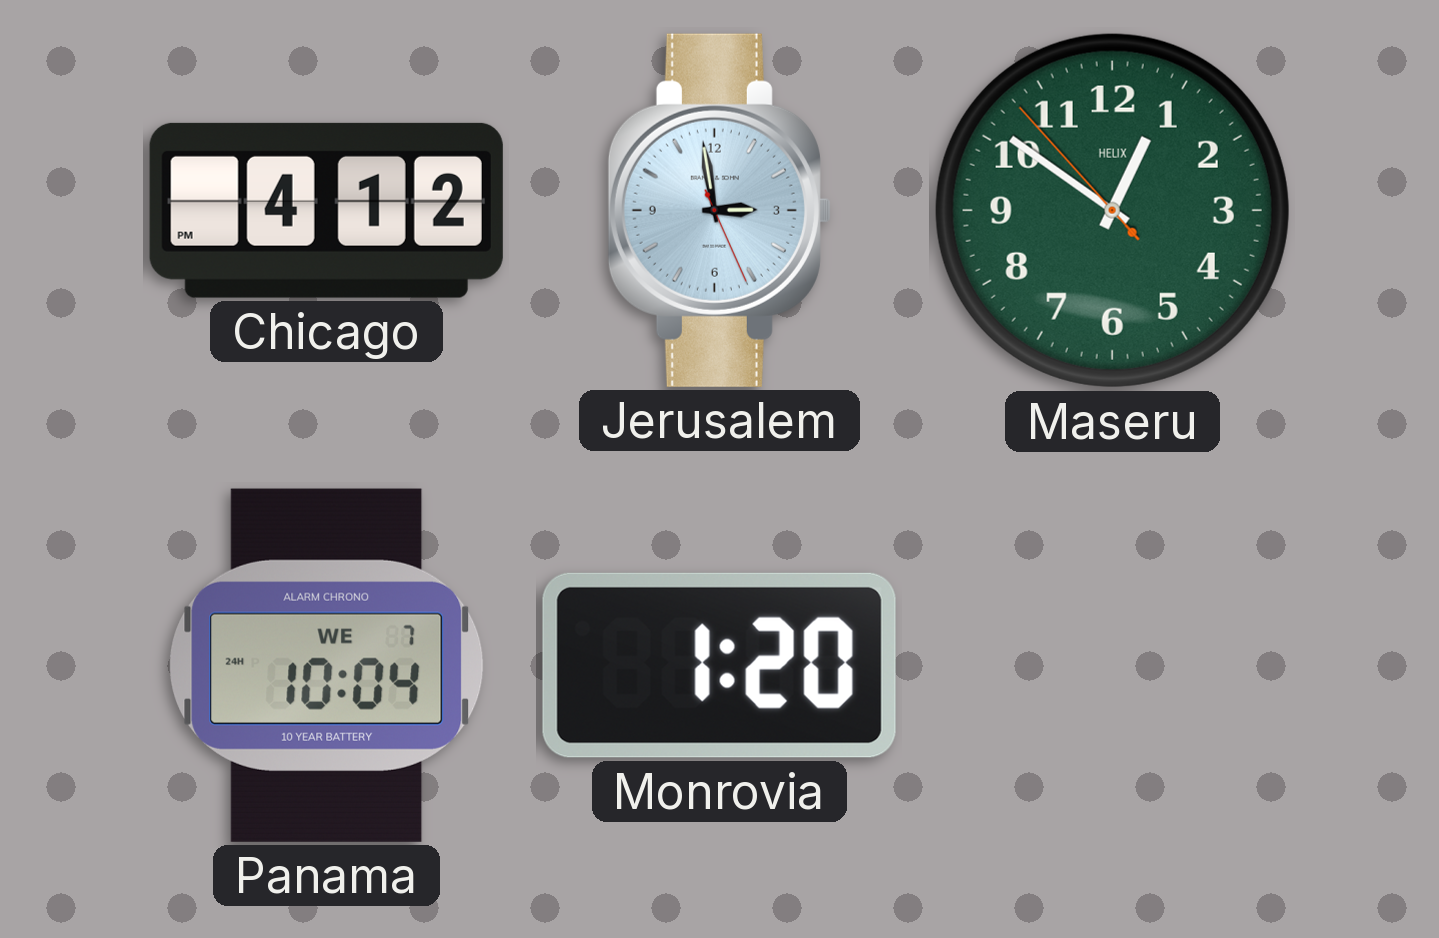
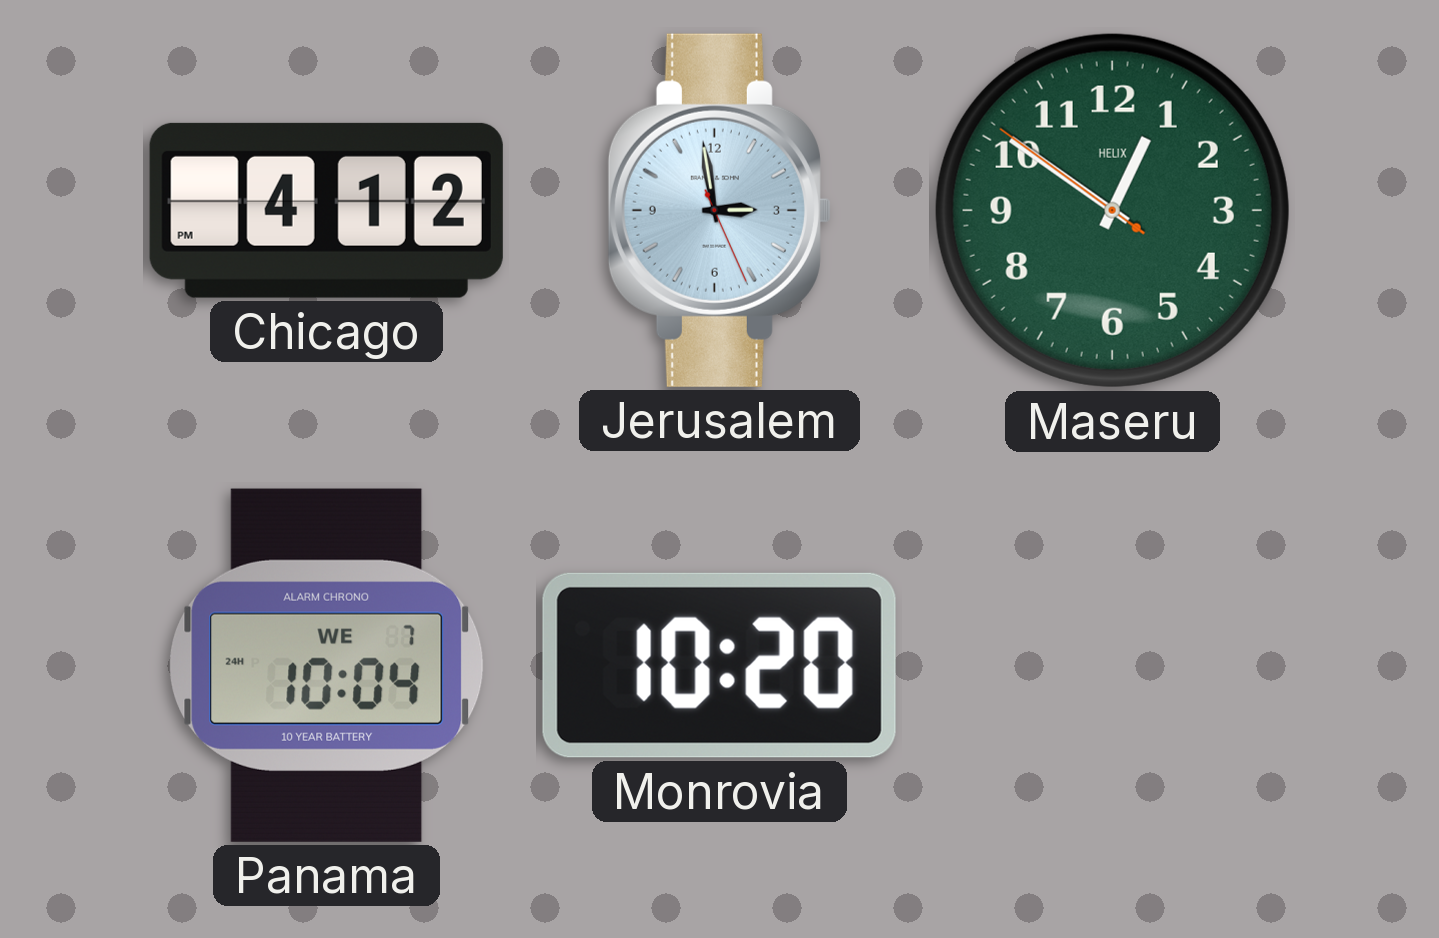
Maseru: 12:50:53 -> 12:50:51
Monrovia: 1:20 -> 10:20
